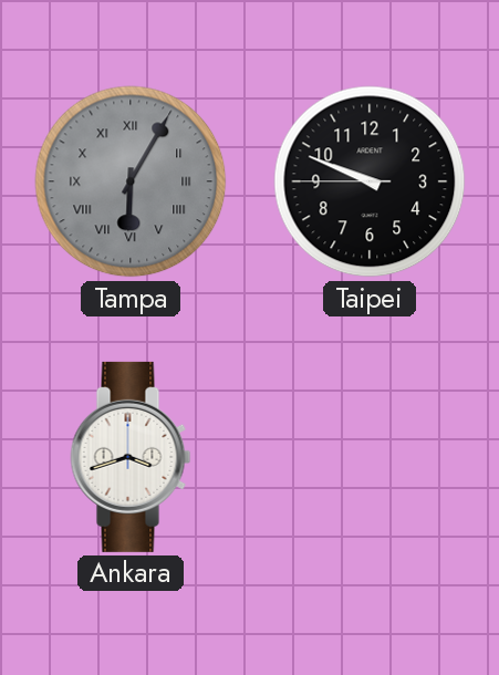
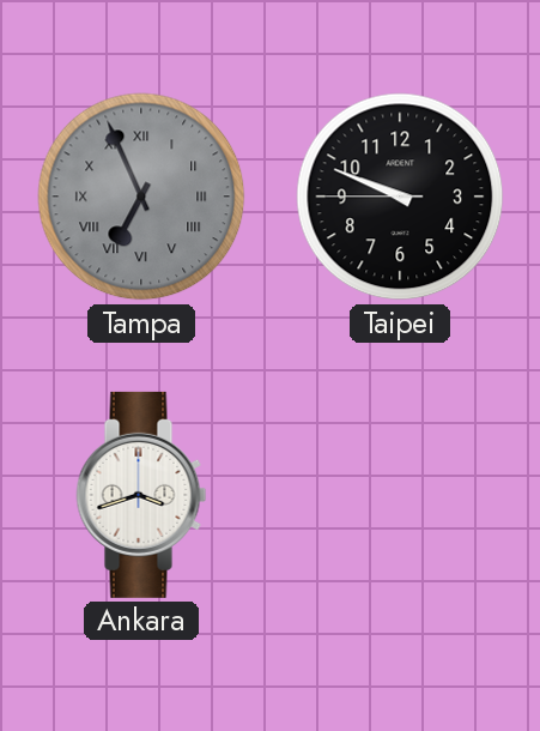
Tampa: 6:05 -> 6:56
